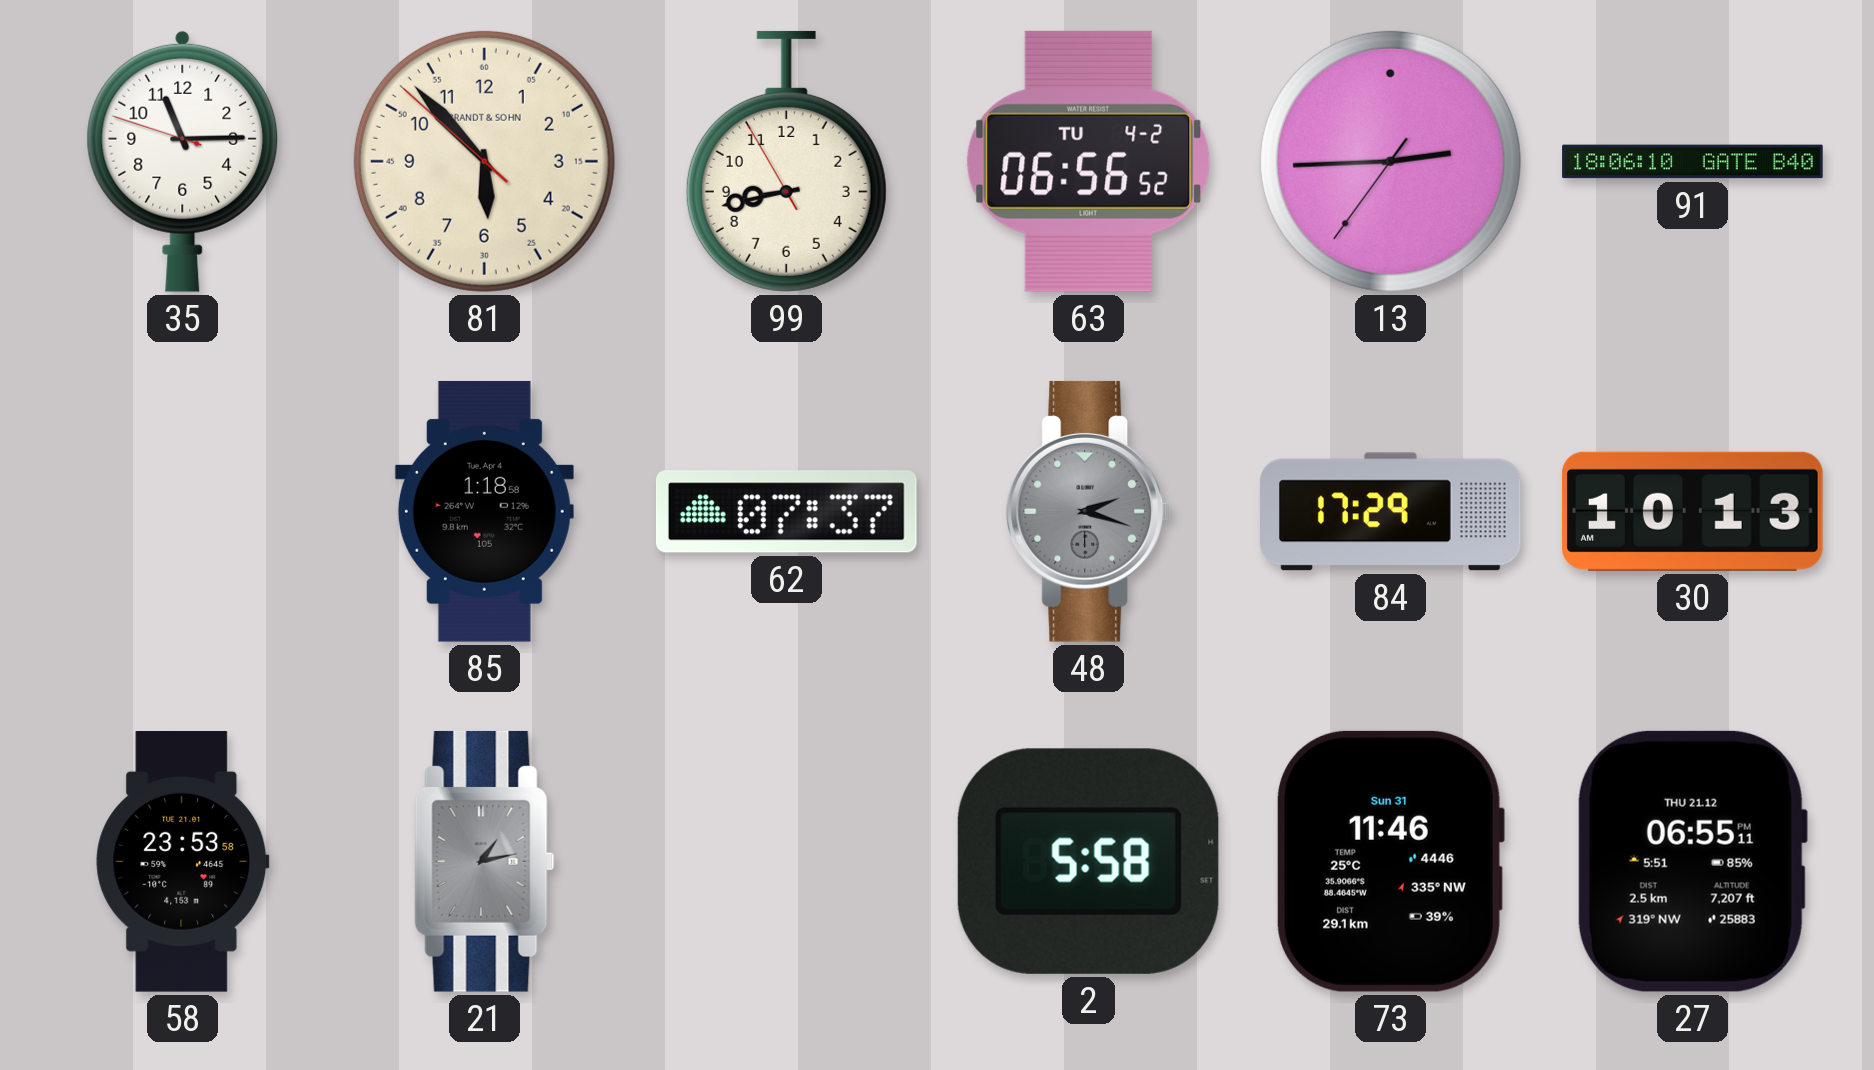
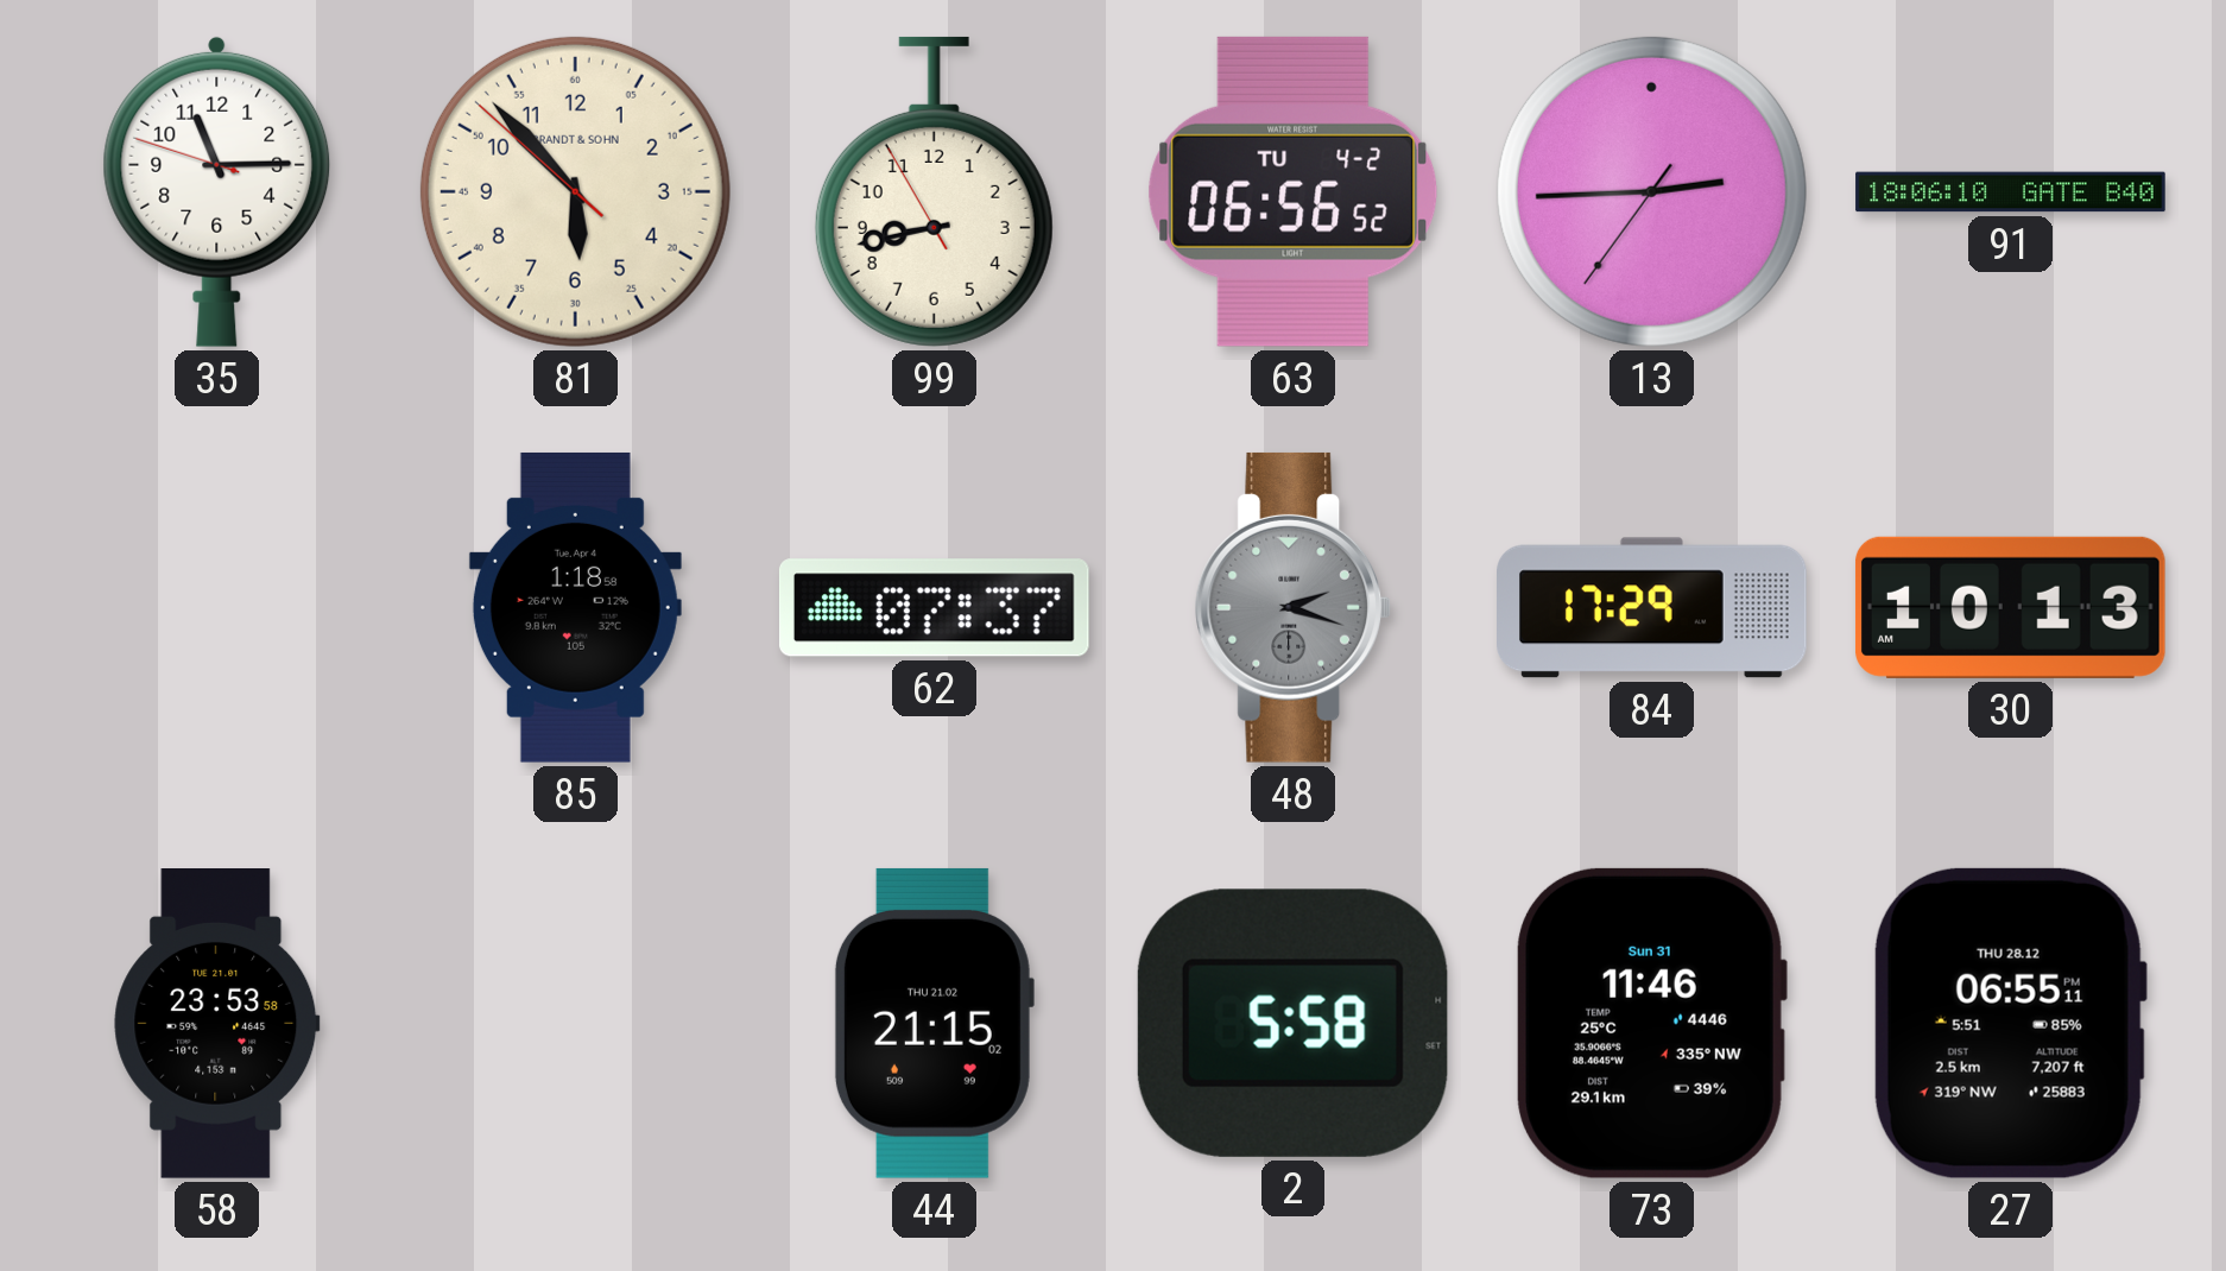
21: 1:13 -> none
44: none -> 21:15
27 date: THU 21.12 -> THU 28.12
